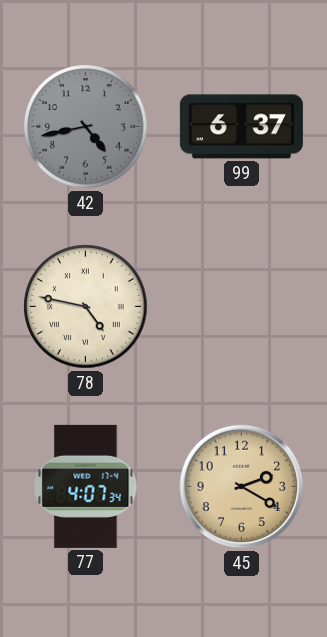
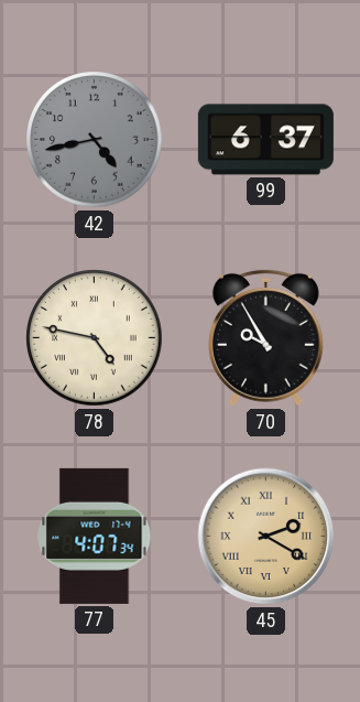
70: none -> 9:55
45 numerals: Arabic -> Roman
